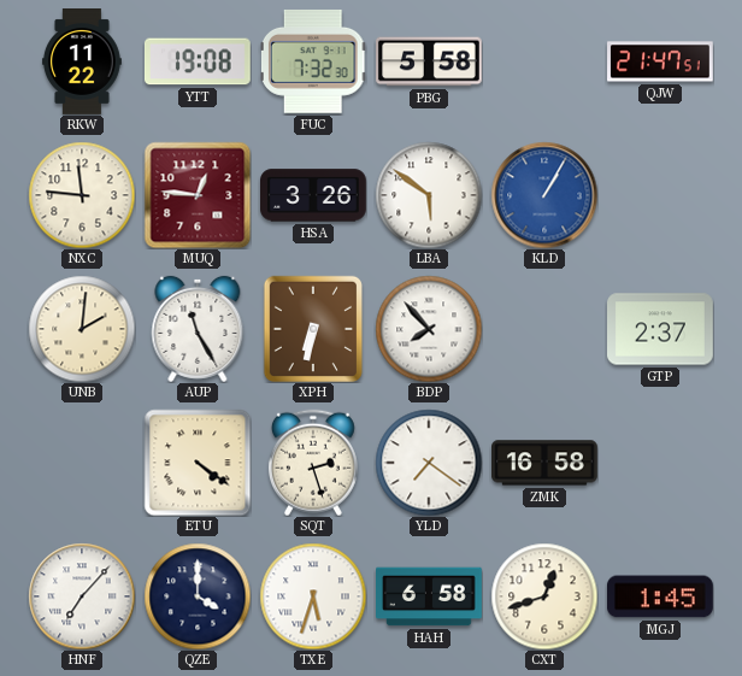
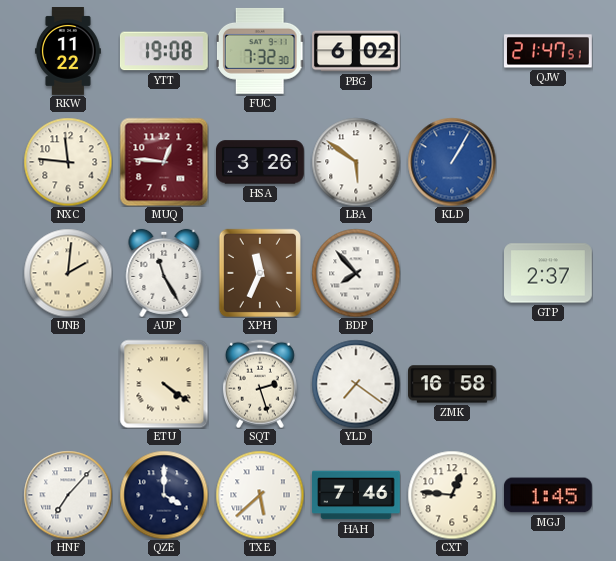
PBG: 5:58 -> 6:02
XPH: 6:32 -> 11:34
TXE: 5:33 -> 5:38
HAH: 6:58 -> 7:46
CXT: 12:42 -> 12:46
